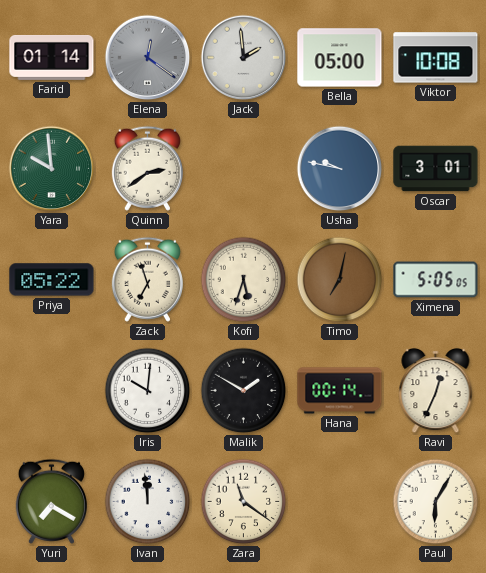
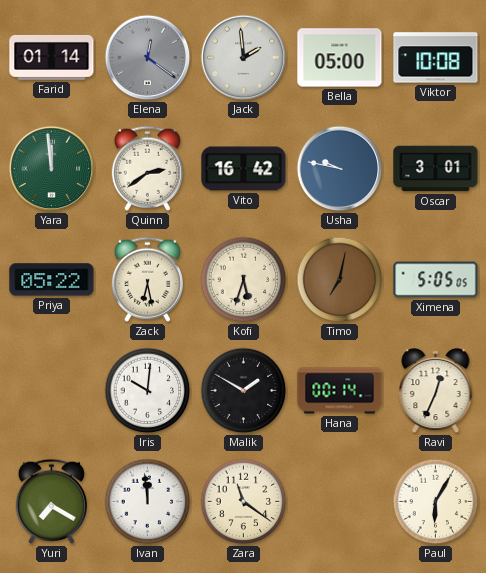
Yara: 9:59 -> 11:59
Vito: none -> 16:42
Zack: 6:57 -> 6:28
